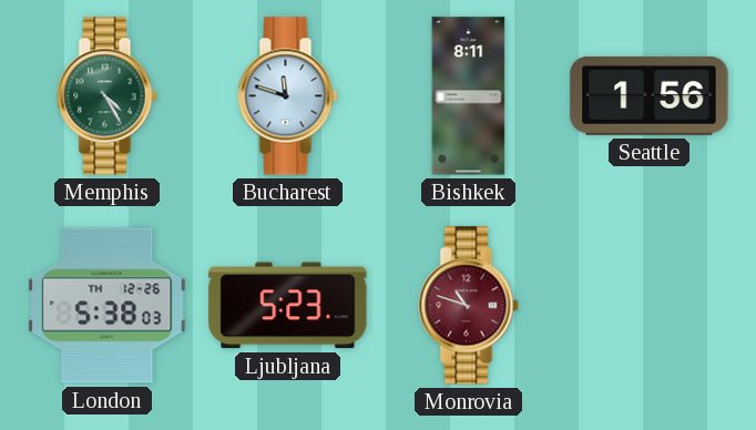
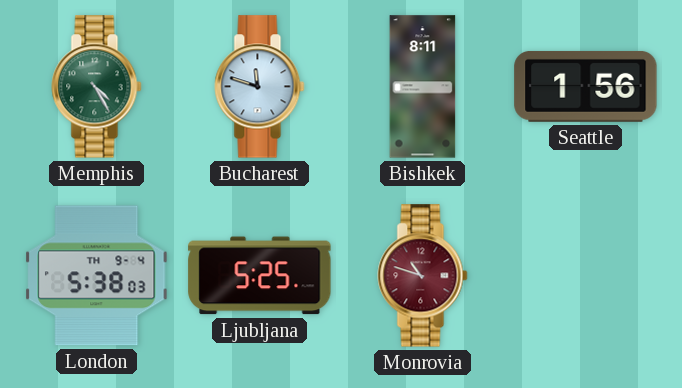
London date: TH 12-26 -> TH 9-4
Ljubljana: 5:23 -> 5:25
